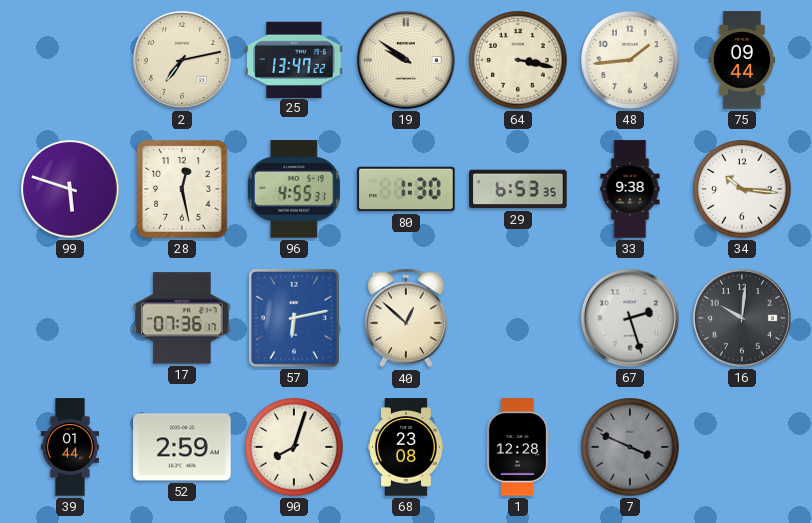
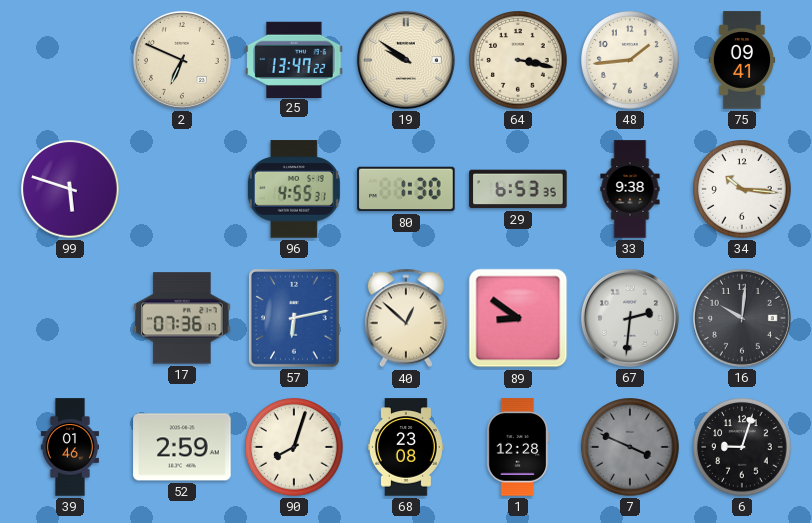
2: 7:13 -> 6:49
75: 09:44 -> 09:41
28: 12:28 -> none
89: none -> 8:51
67: 2:27 -> 2:31
39: 01:44 -> 01:46
6: none -> 9:03
